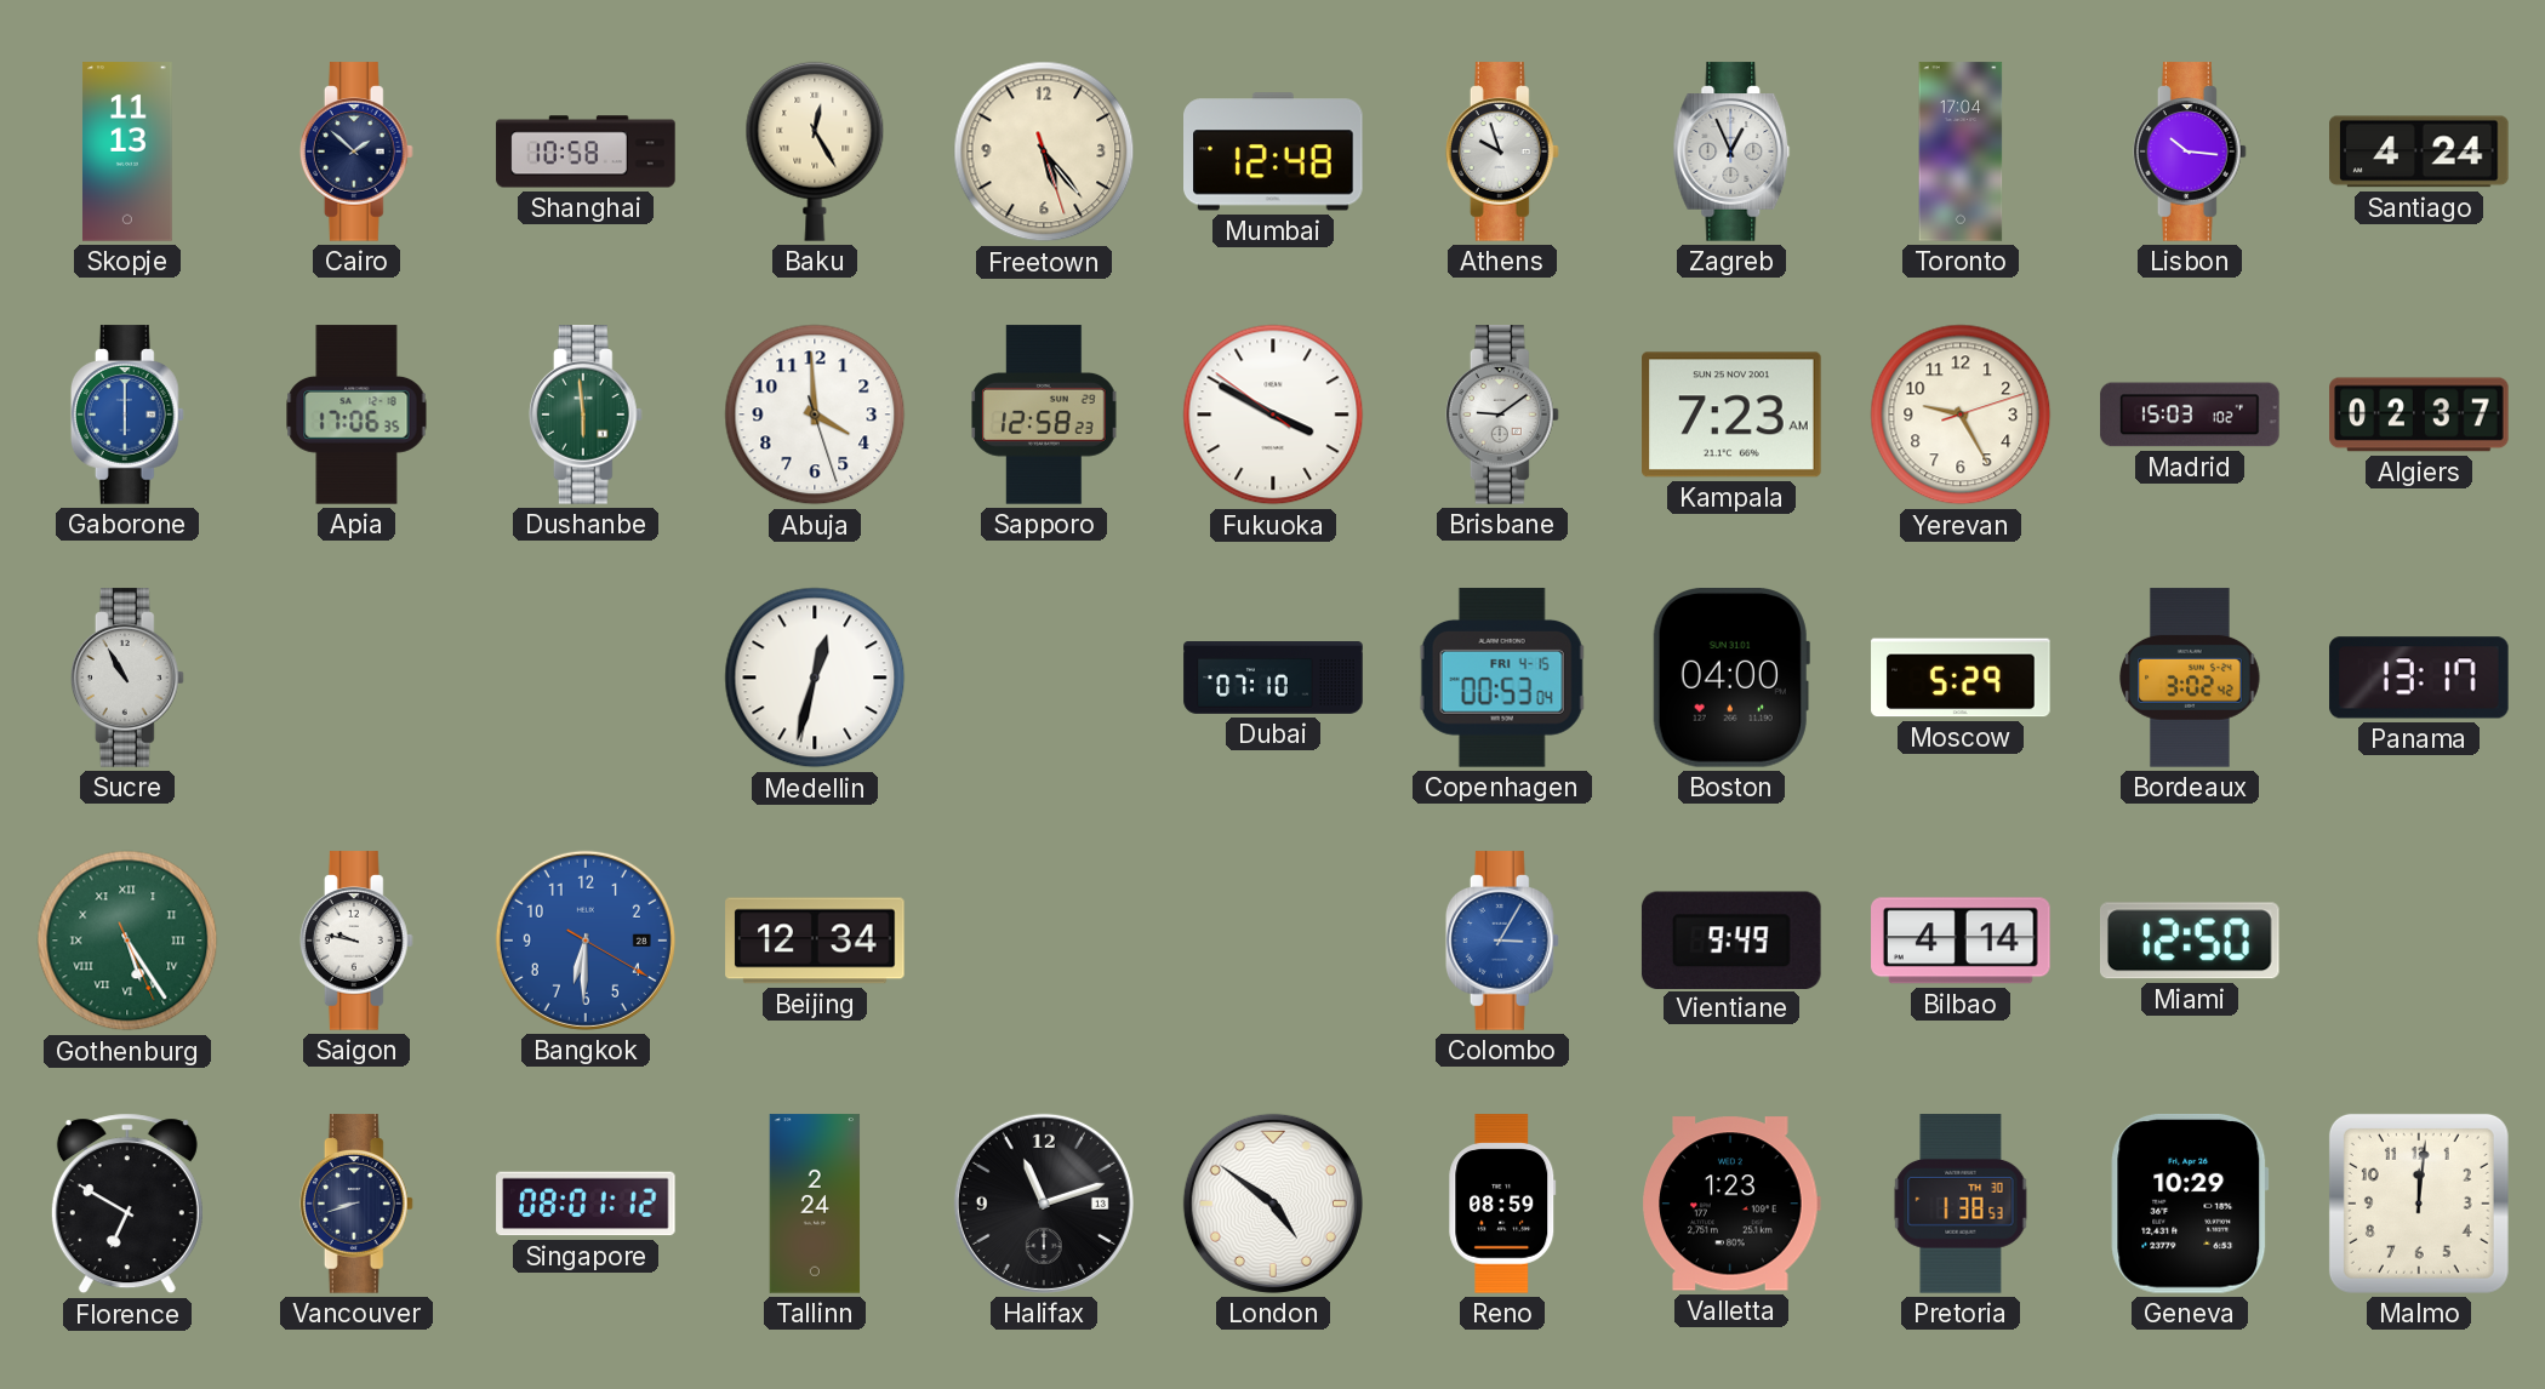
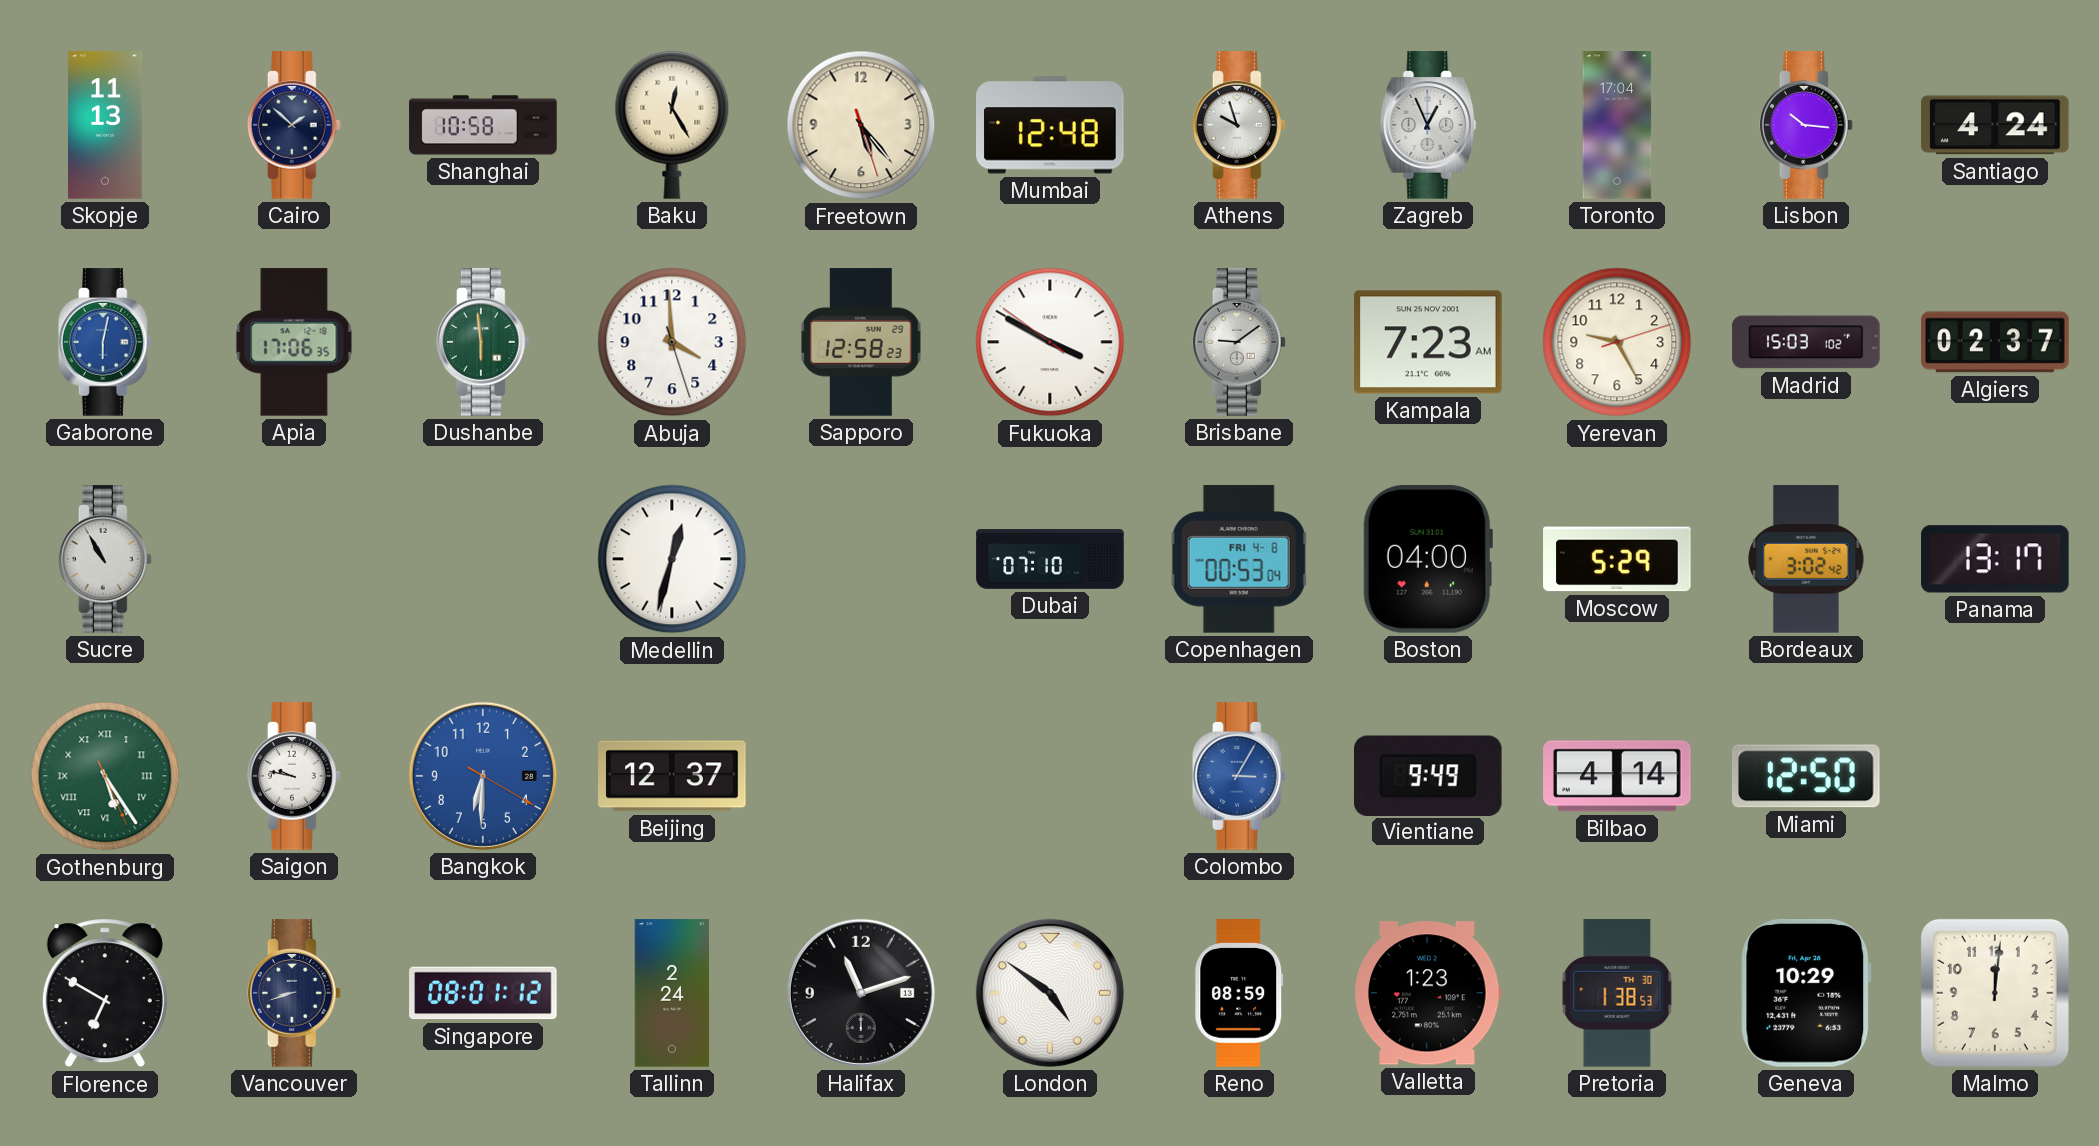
Gaborone: 6:00 -> 6:02
Copenhagen date: FRI 4-15 -> FRI 4-8
Beijing: 12:34 -> 12:37
